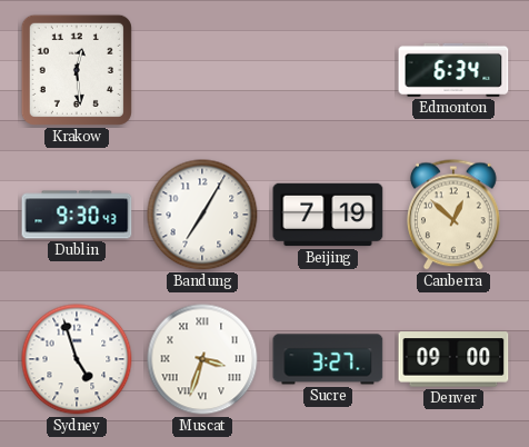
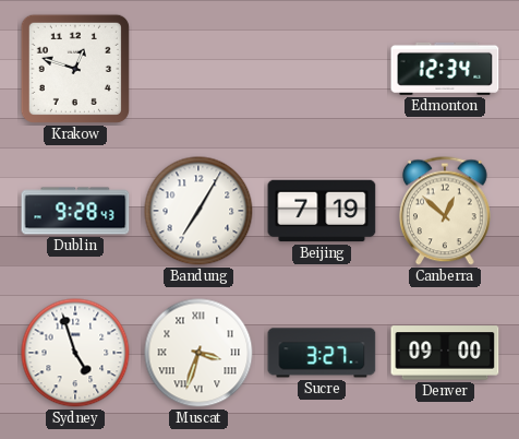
Krakow: 12:29 -> 12:48
Edmonton: 6:34 -> 12:34
Dublin: 9:30 -> 9:28
